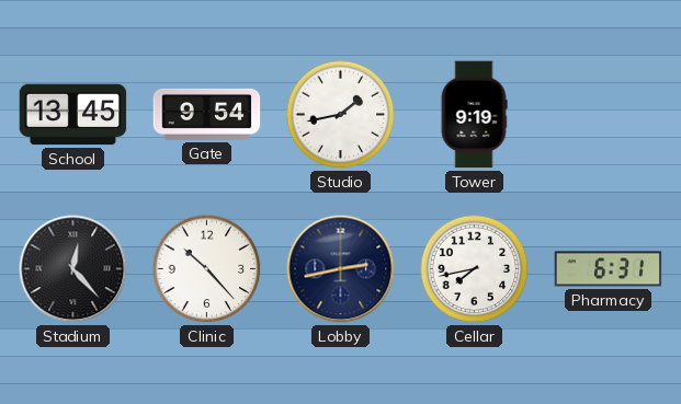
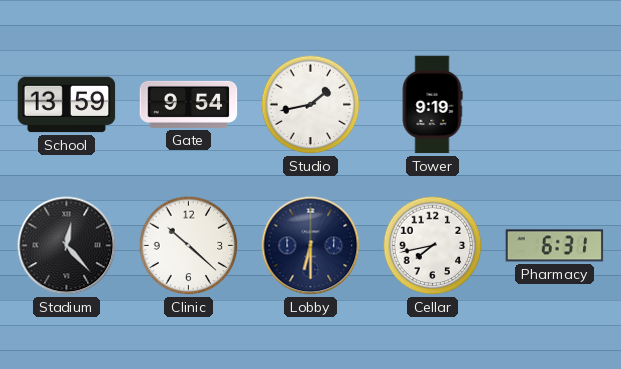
School: 13:45 -> 13:59
Clinic: 10:23 -> 10:22
Lobby: 2:43 -> 6:30
